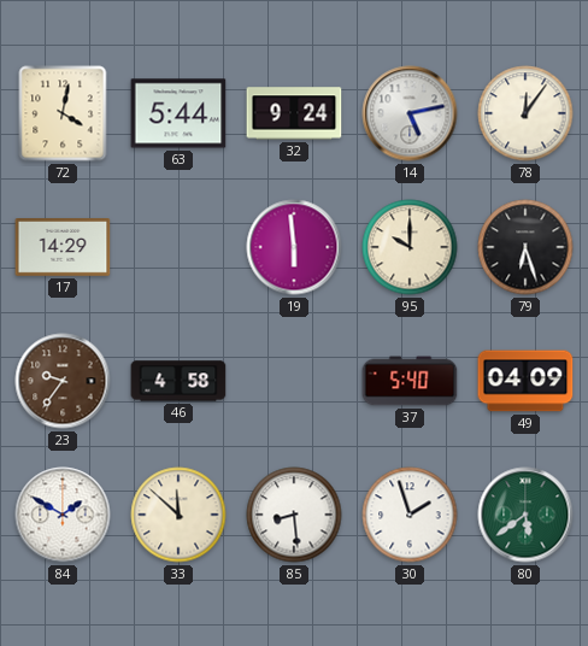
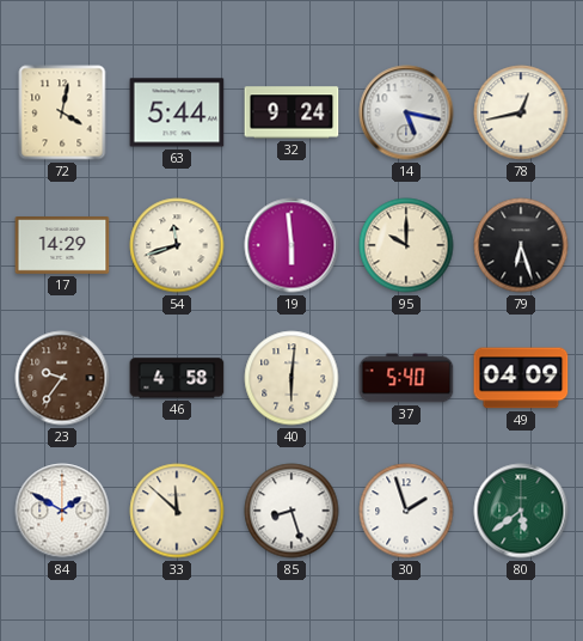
14: 5:13 -> 5:17
78: 12:06 -> 12:43
54: none -> 11:42
40: none -> 6:01
85: 8:29 -> 8:27
